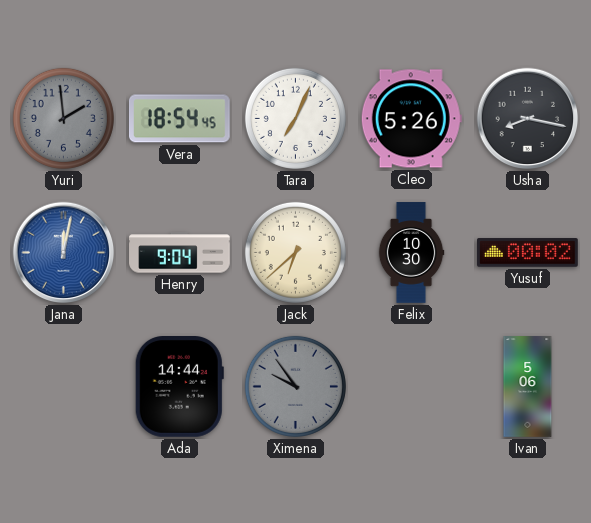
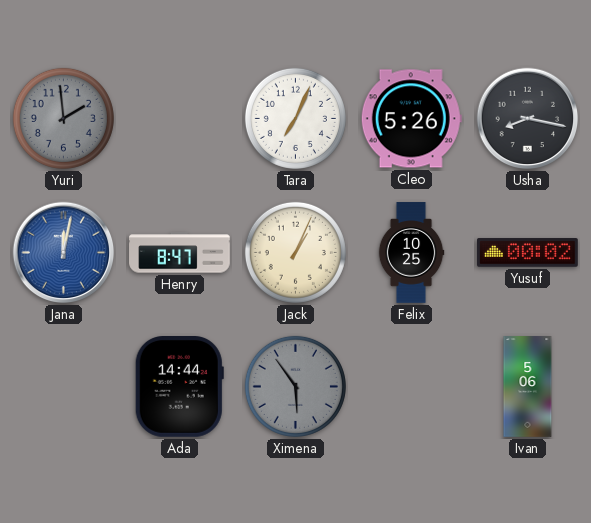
Vera: 18:54 -> none
Henry: 9:04 -> 8:47
Jack: 6:38 -> 1:04
Felix: 10:30 -> 10:25
Ximena: 9:54 -> 5:54
